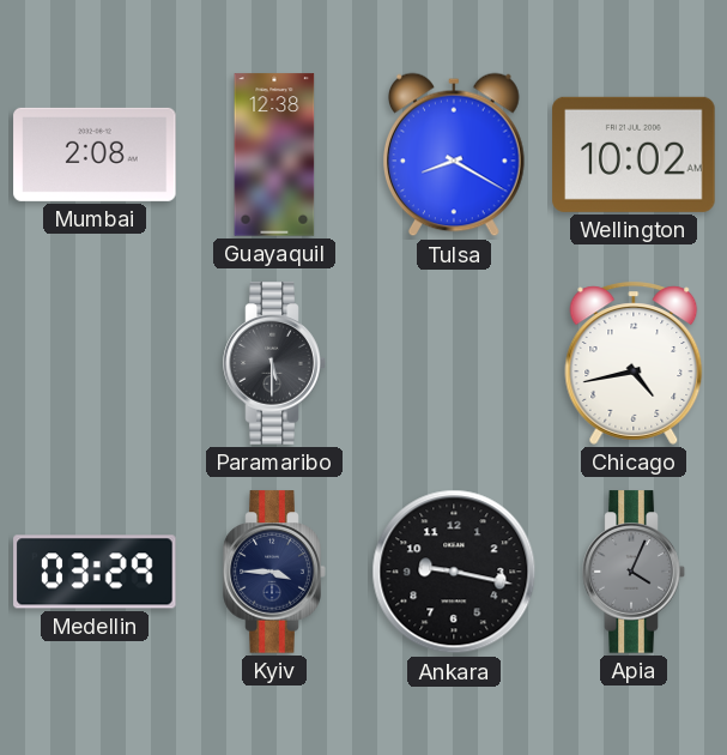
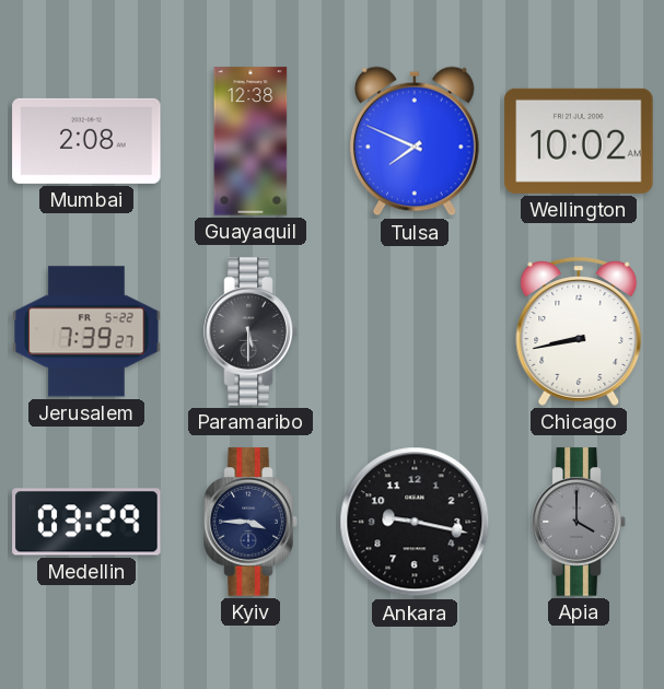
Tulsa: 8:20 -> 7:49
Jerusalem: none -> 7:39
Chicago: 4:43 -> 8:43
Apia: 4:04 -> 4:00
